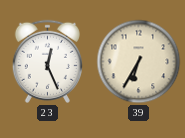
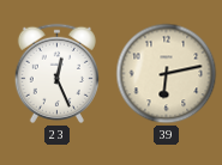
39: 6:35 -> 6:13
